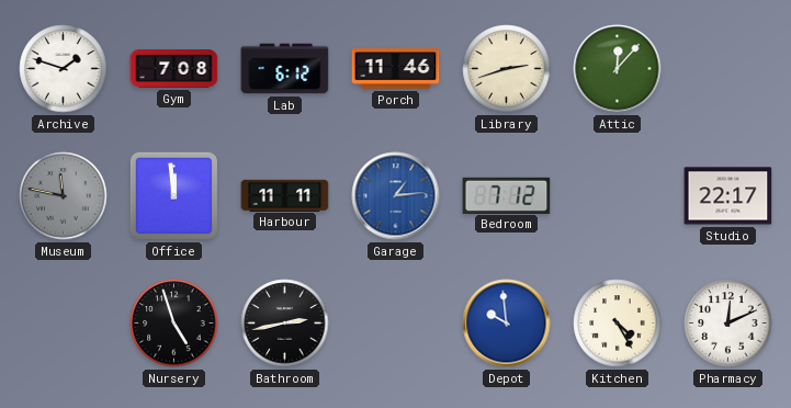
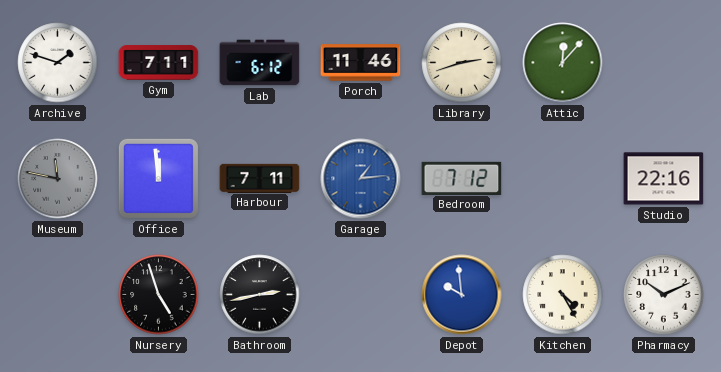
Gym: 7:08 -> 7:11
Harbour: 11:11 -> 7:11
Studio: 22:17 -> 22:16
Pharmacy: 12:11 -> 10:11
